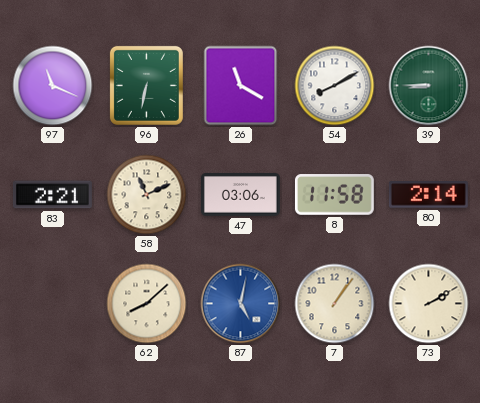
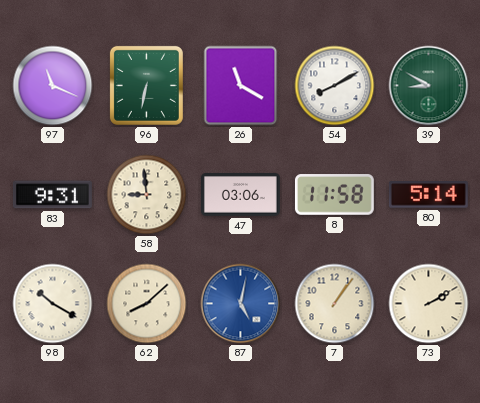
39: 8:45 -> 8:50
83: 2:21 -> 9:31
58: 11:11 -> 8:59
80: 2:14 -> 5:14
98: none -> 10:20
